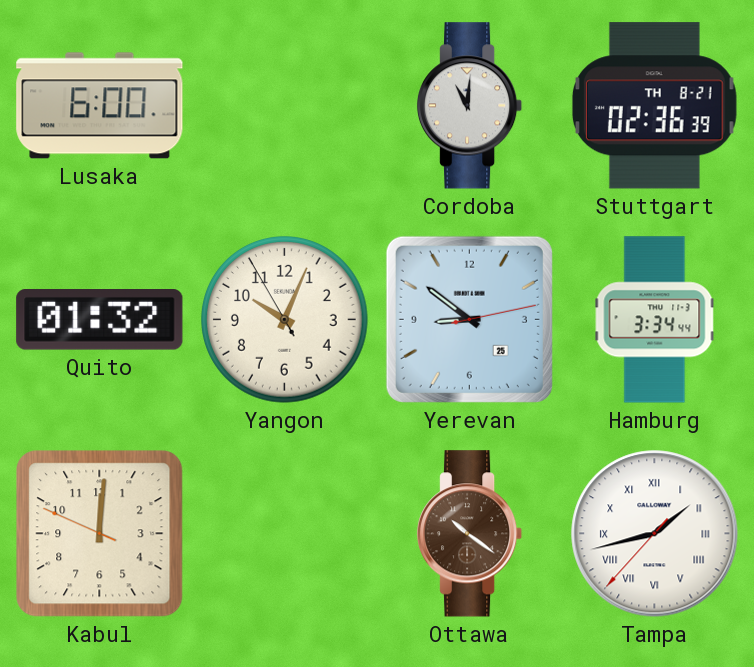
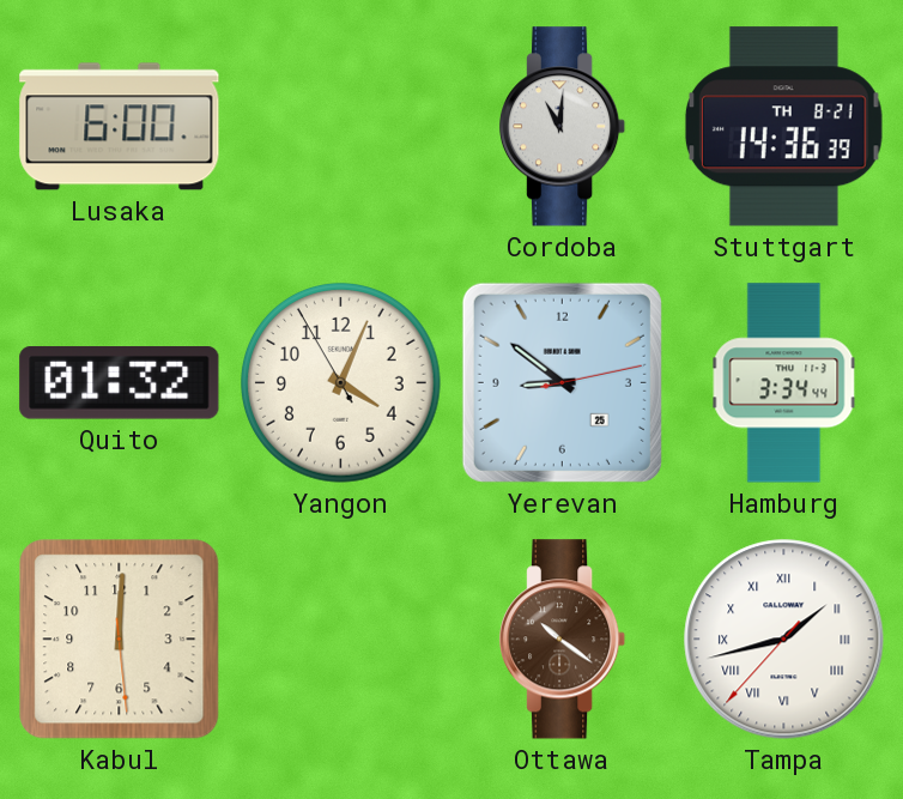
Stuttgart: 02:36 -> 14:36
Yangon: 10:03 -> 4:03
Kabul: 12:00:49 -> 12:00:29
